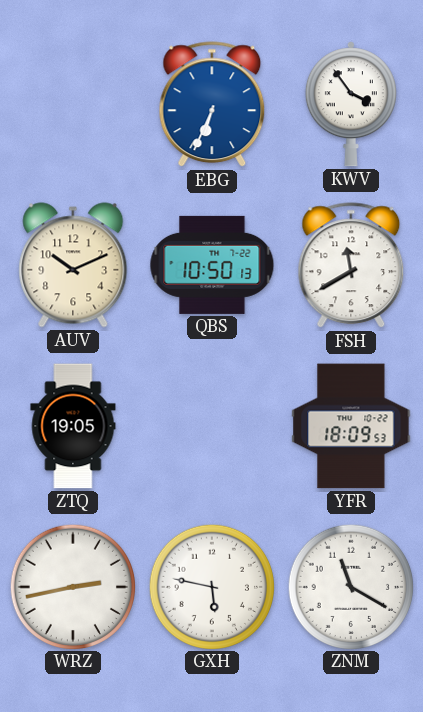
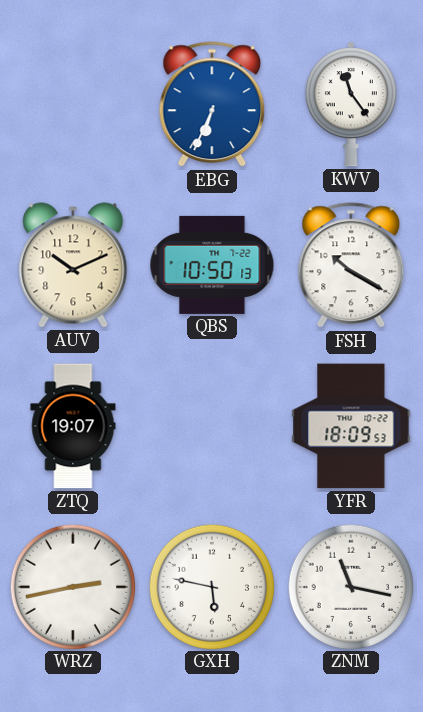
KWV: 3:54 -> 11:24
FSH: 11:40 -> 10:20
ZTQ: 19:05 -> 19:07
ZNM: 11:20 -> 11:17
